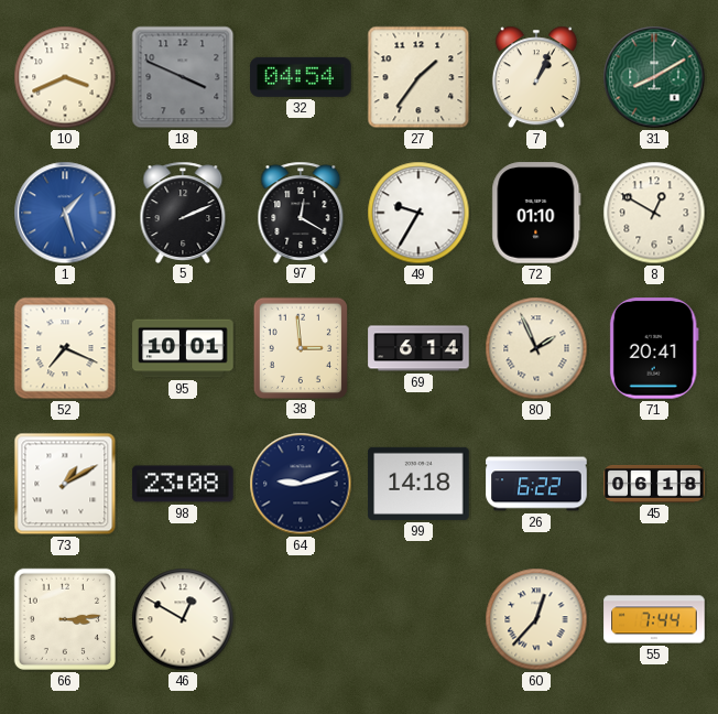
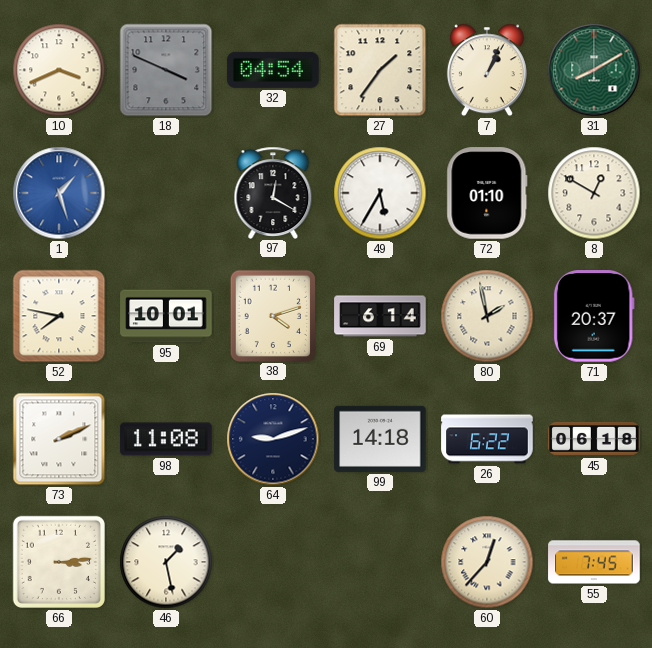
5: 2:11 -> none
49: 9:35 -> 5:35
52: 7:19 -> 7:47
38: 2:59 -> 4:12
80: 1:56 -> 1:58
71: 20:41 -> 20:37
73: 1:10 -> 2:11
98: 23:08 -> 11:08
46: 12:50 -> 1:28
55: 7:44 -> 7:45
